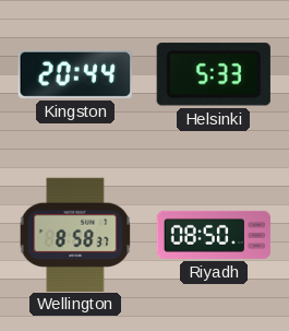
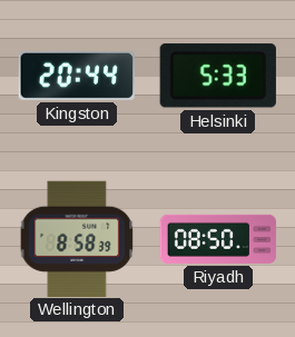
Wellington: 8:58:37 -> 8:58:39
